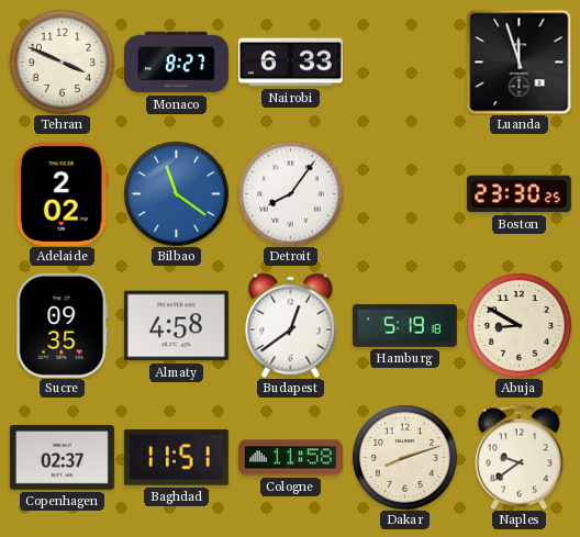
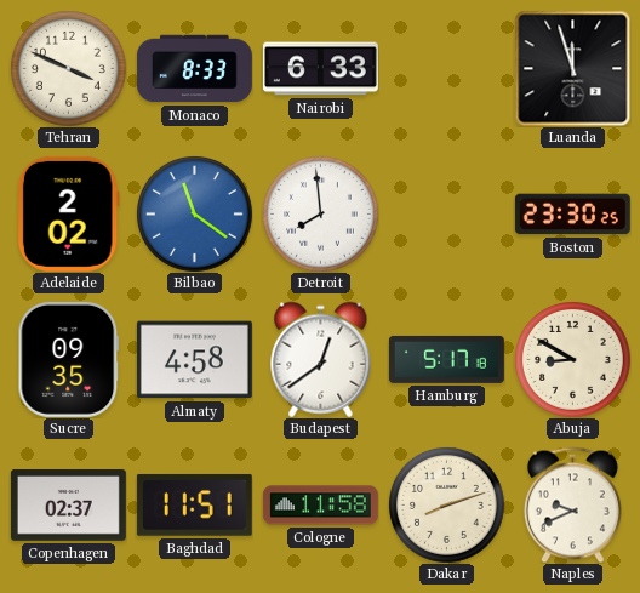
Monaco: 8:27 -> 8:33
Detroit: 8:06 -> 7:59
Hamburg: 5:19 -> 5:17
Naples: 9:39 -> 9:41
